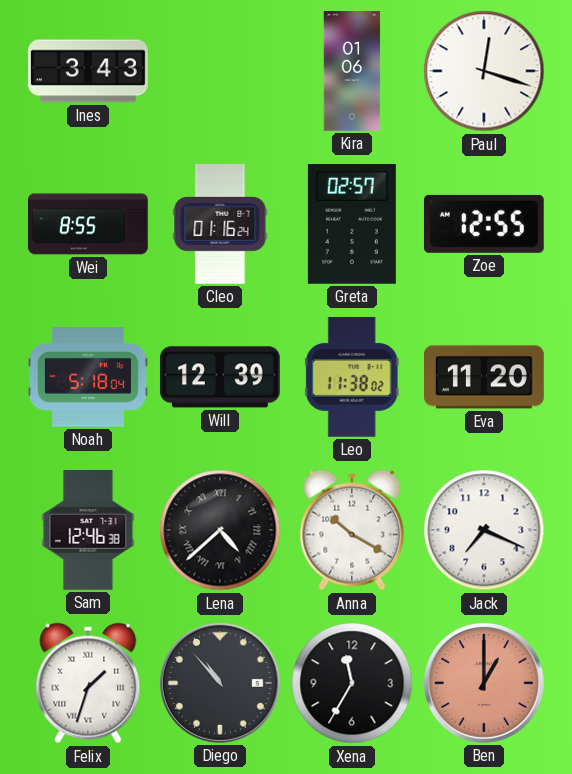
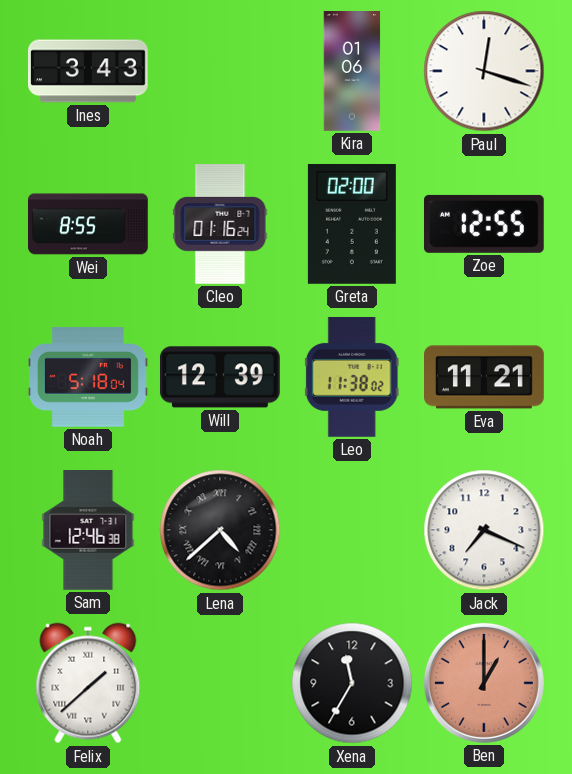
Greta: 02:57 -> 02:00
Eva: 11:20 -> 11:21
Anna: 10:20 -> none
Felix: 1:33 -> 1:38
Diego: 10:53 -> none
